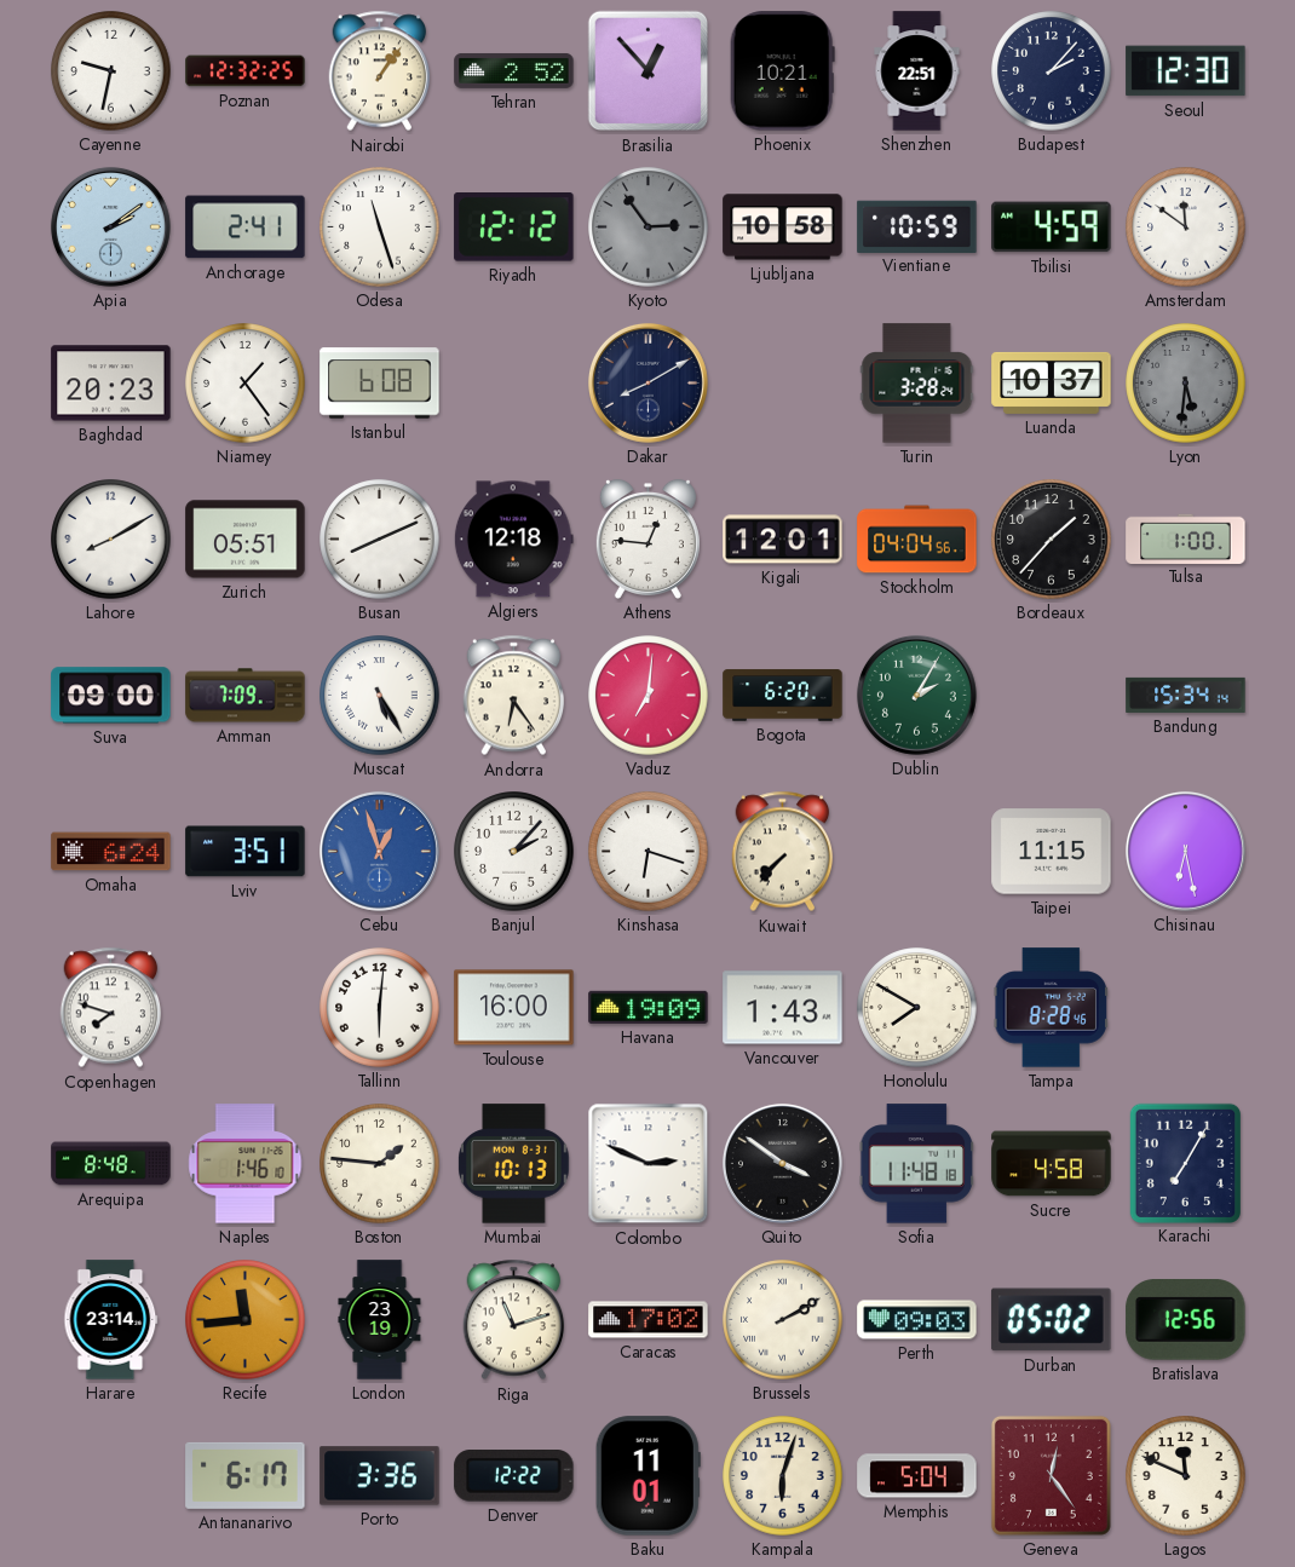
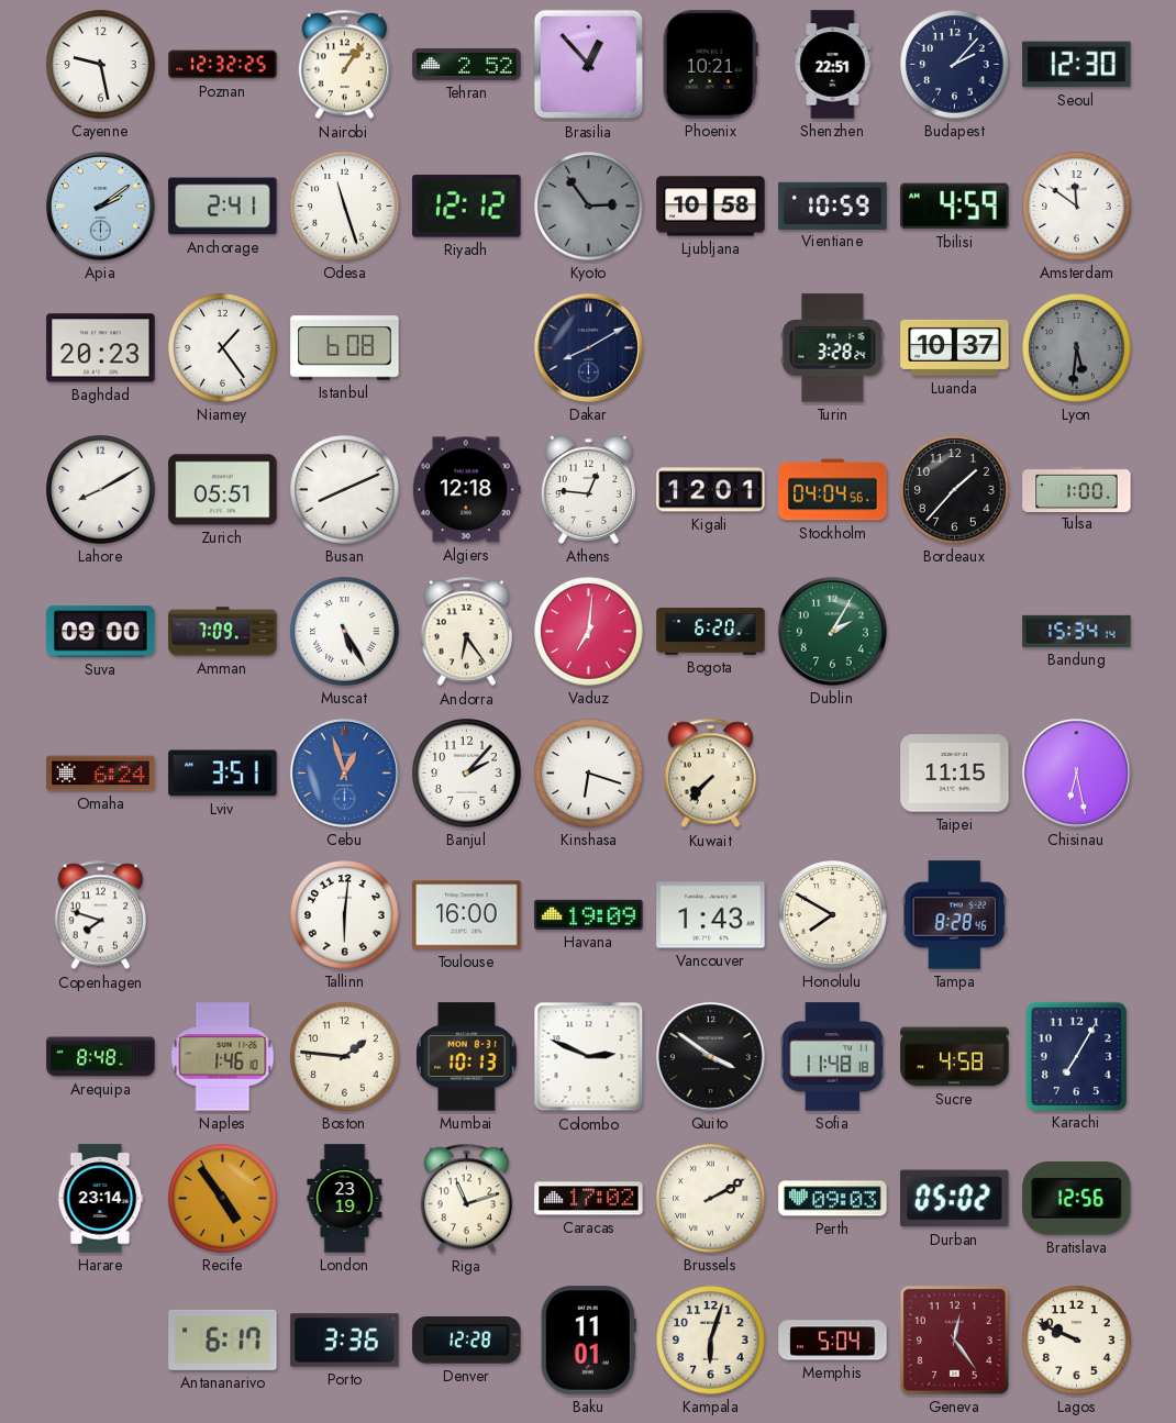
Cayenne: 9:32 -> 9:28
Recife: 11:44 -> 4:54
Denver: 12:22 -> 12:28
Lagos: 11:49 -> 9:49
